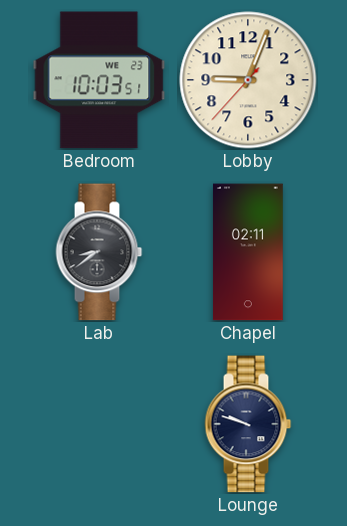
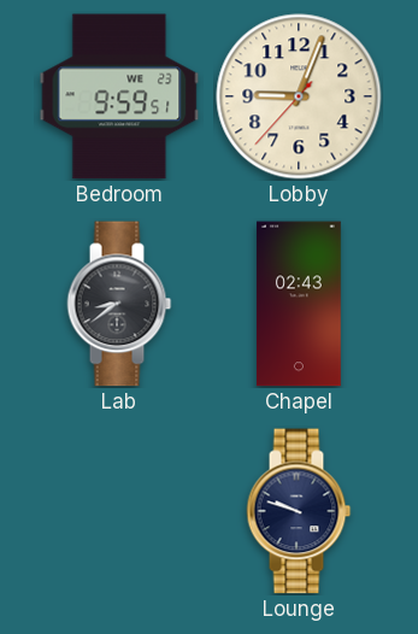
Bedroom: 10:03 -> 9:59
Chapel: 02:11 -> 02:43
